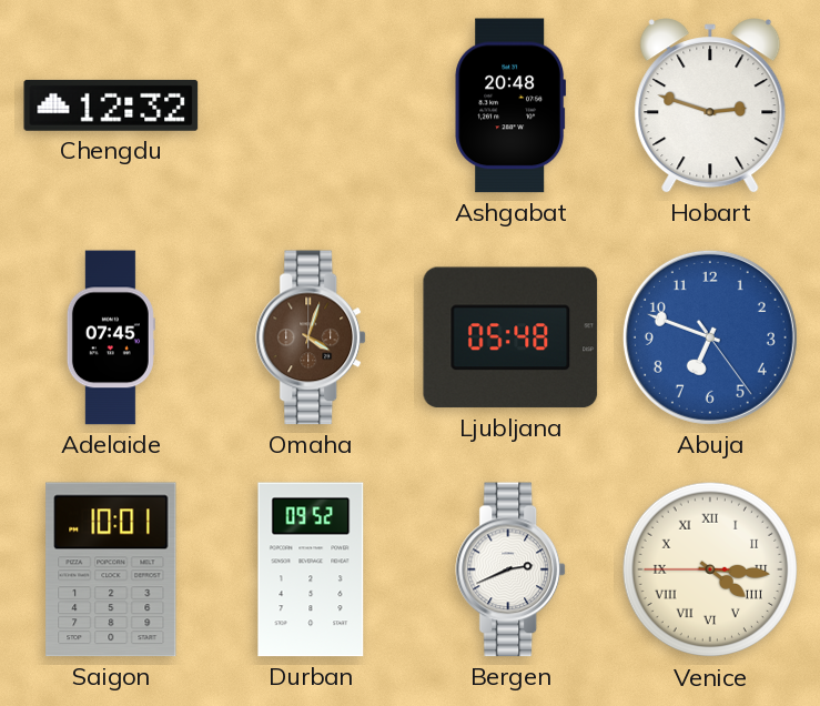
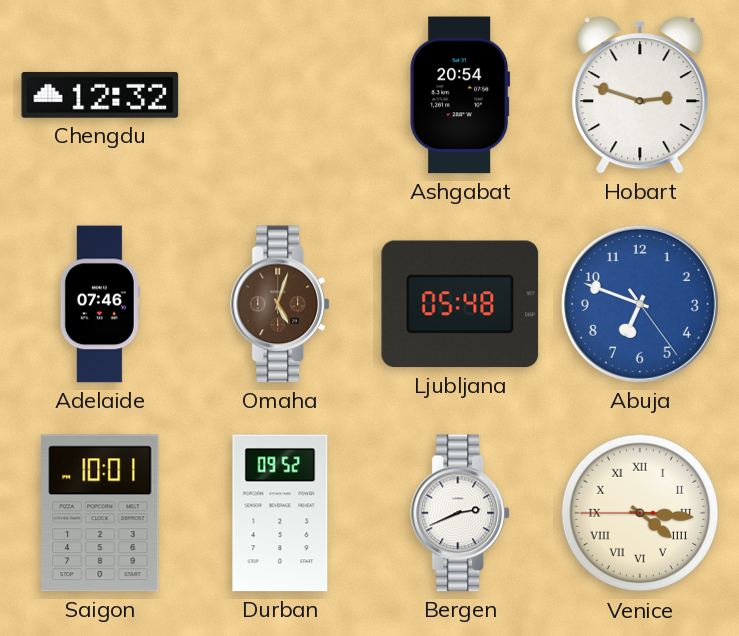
Ashgabat: 20:48 -> 20:54
Adelaide: 07:45 -> 07:46
Omaha: 4:03 -> 5:03
